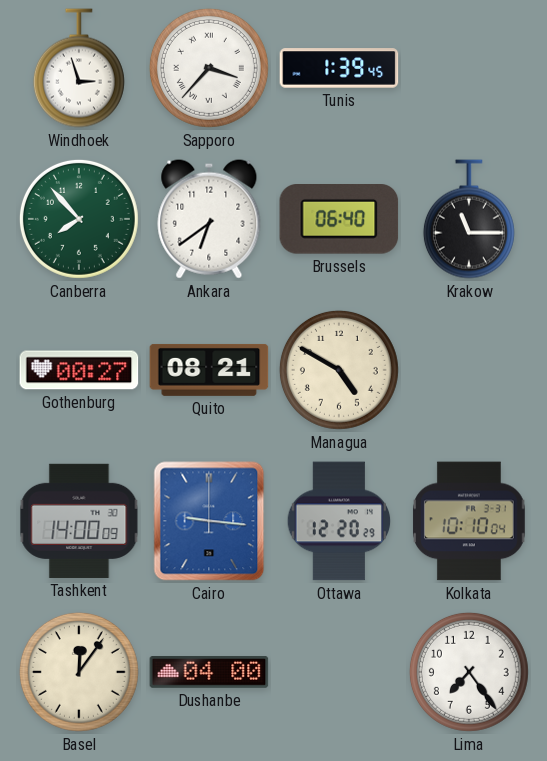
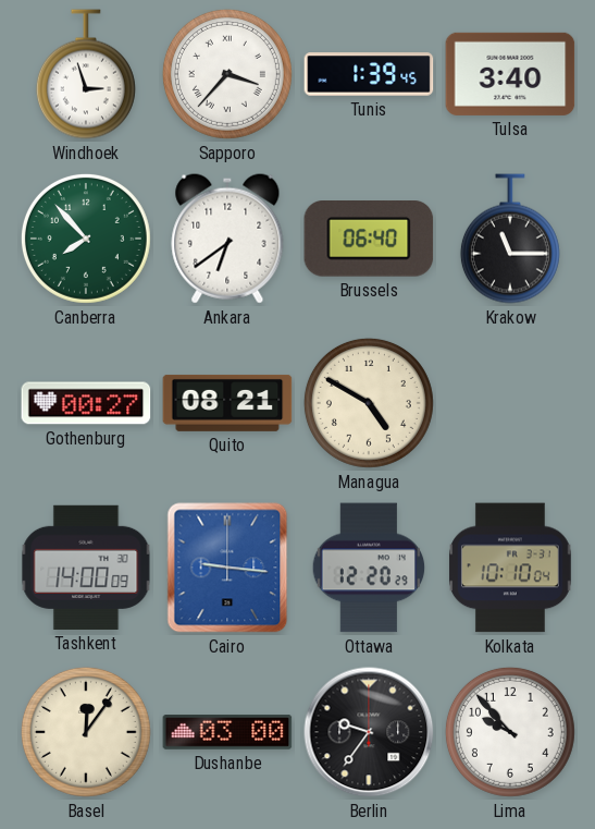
Tulsa: none -> 3:40
Dushanbe: 04:00 -> 03:00
Berlin: none -> 9:36
Lima: 7:24 -> 9:53
